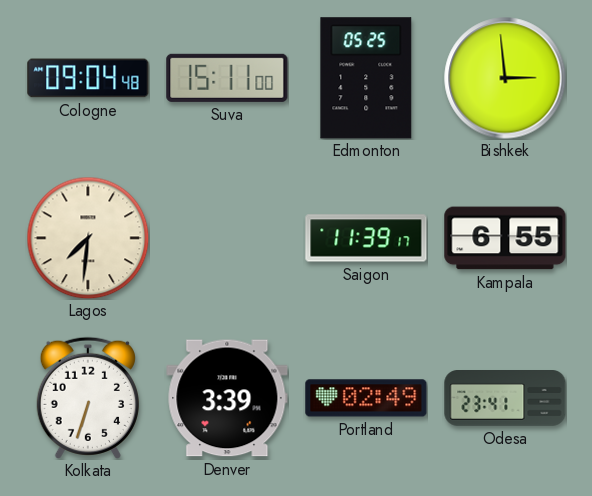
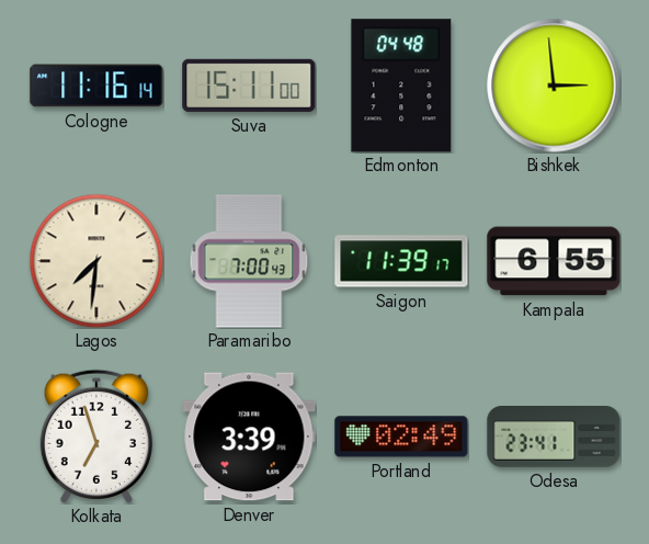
Cologne: 09:04 -> 11:16
Edmonton: 05:25 -> 04:48
Paramaribo: none -> 7:00
Kolkata: 6:33 -> 6:57
